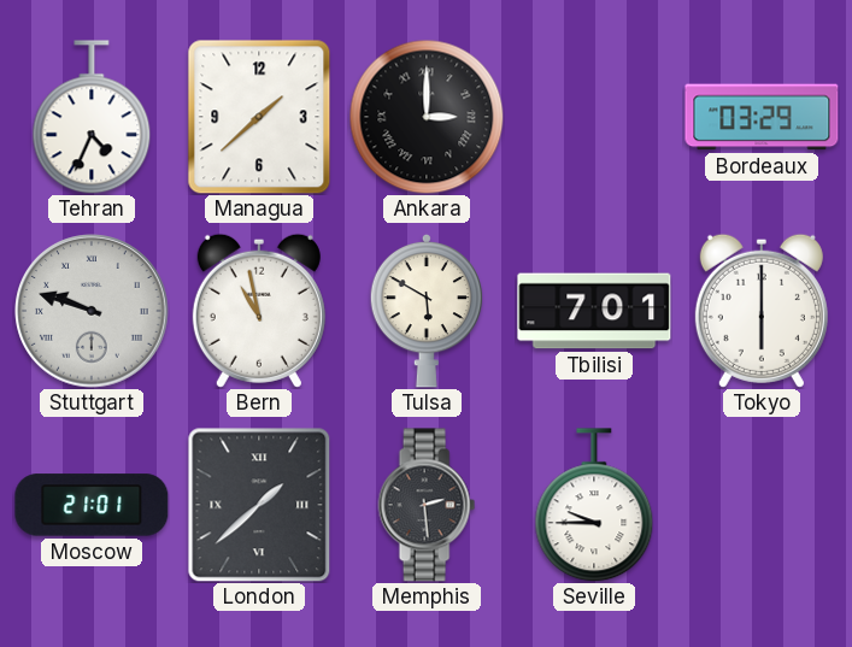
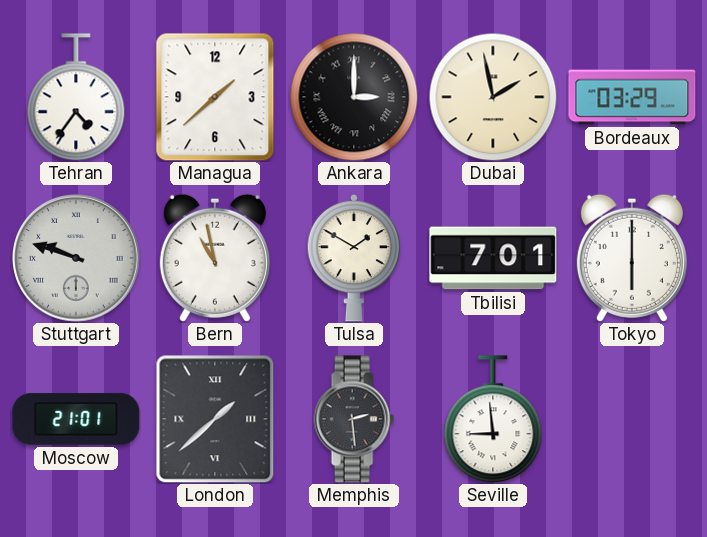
Tehran: 4:34 -> 4:36
Dubai: none -> 1:58
Tulsa: 5:50 -> 1:50
Seville: 9:45 -> 8:59
